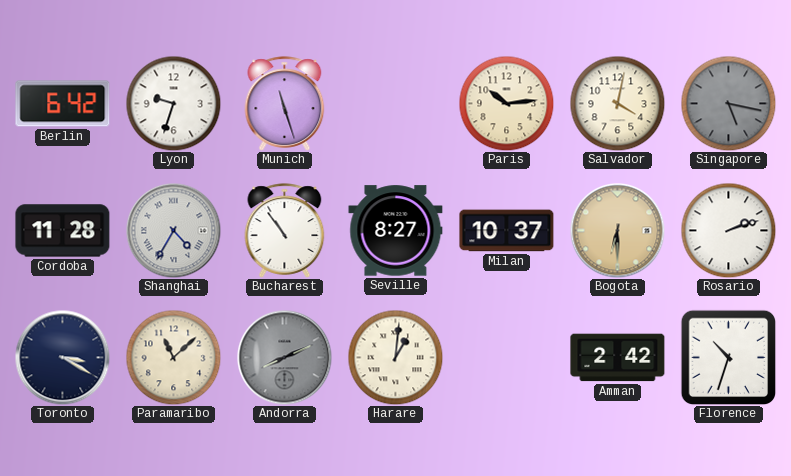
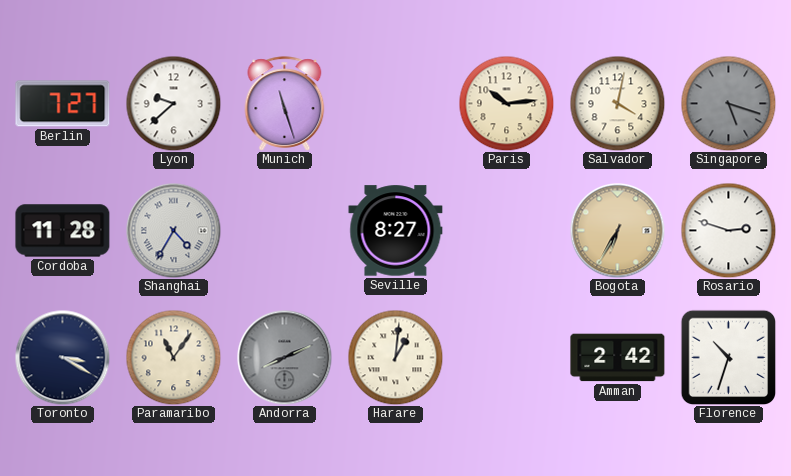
Berlin: 6:42 -> 7:27
Lyon: 9:33 -> 9:38
Singapore: 5:17 -> 5:18
Bucharest: 10:54 -> none
Milan: 10:37 -> none
Bogota: 6:30 -> 6:35
Rosario: 2:12 -> 2:48
Paramaribo: 11:08 -> 11:06
